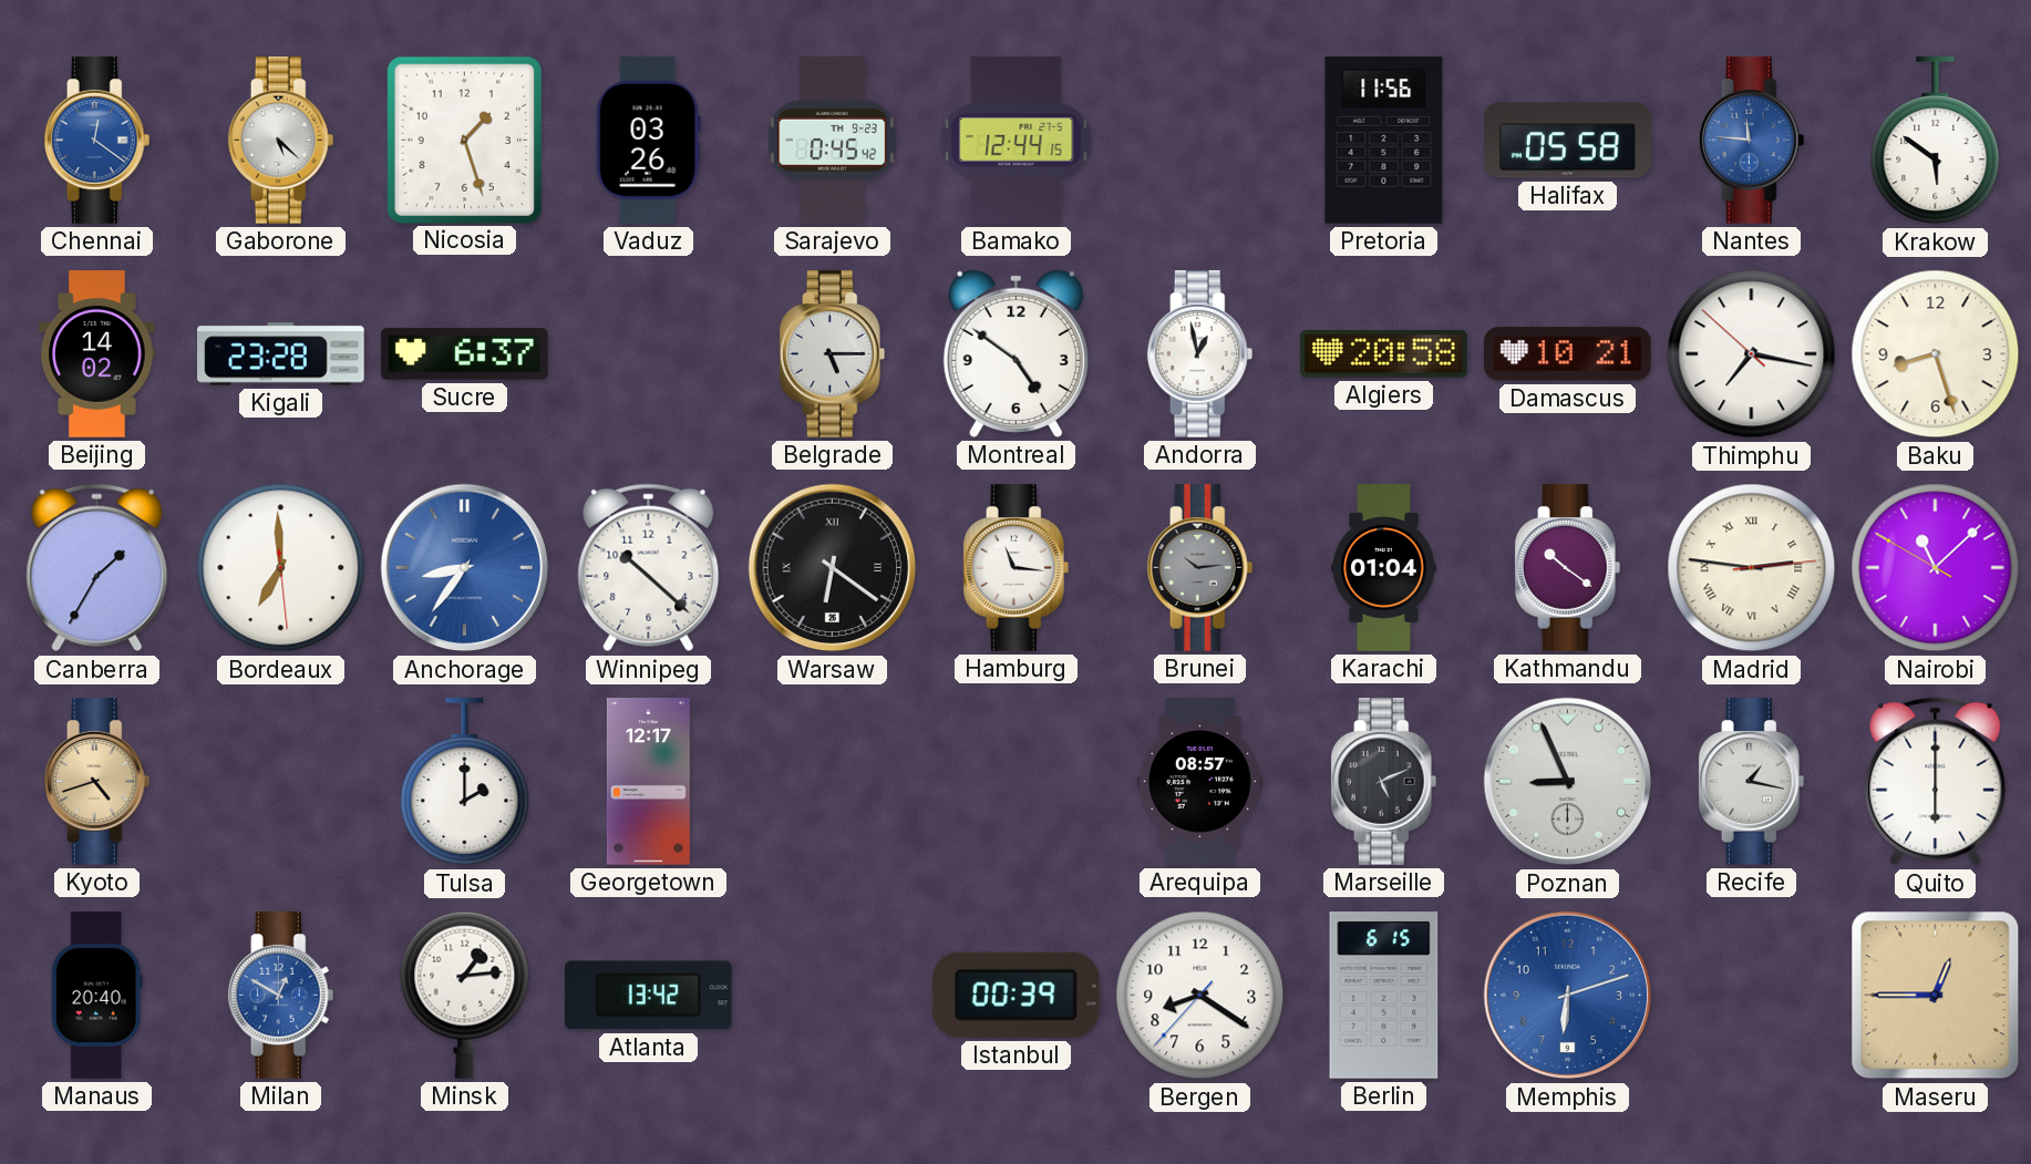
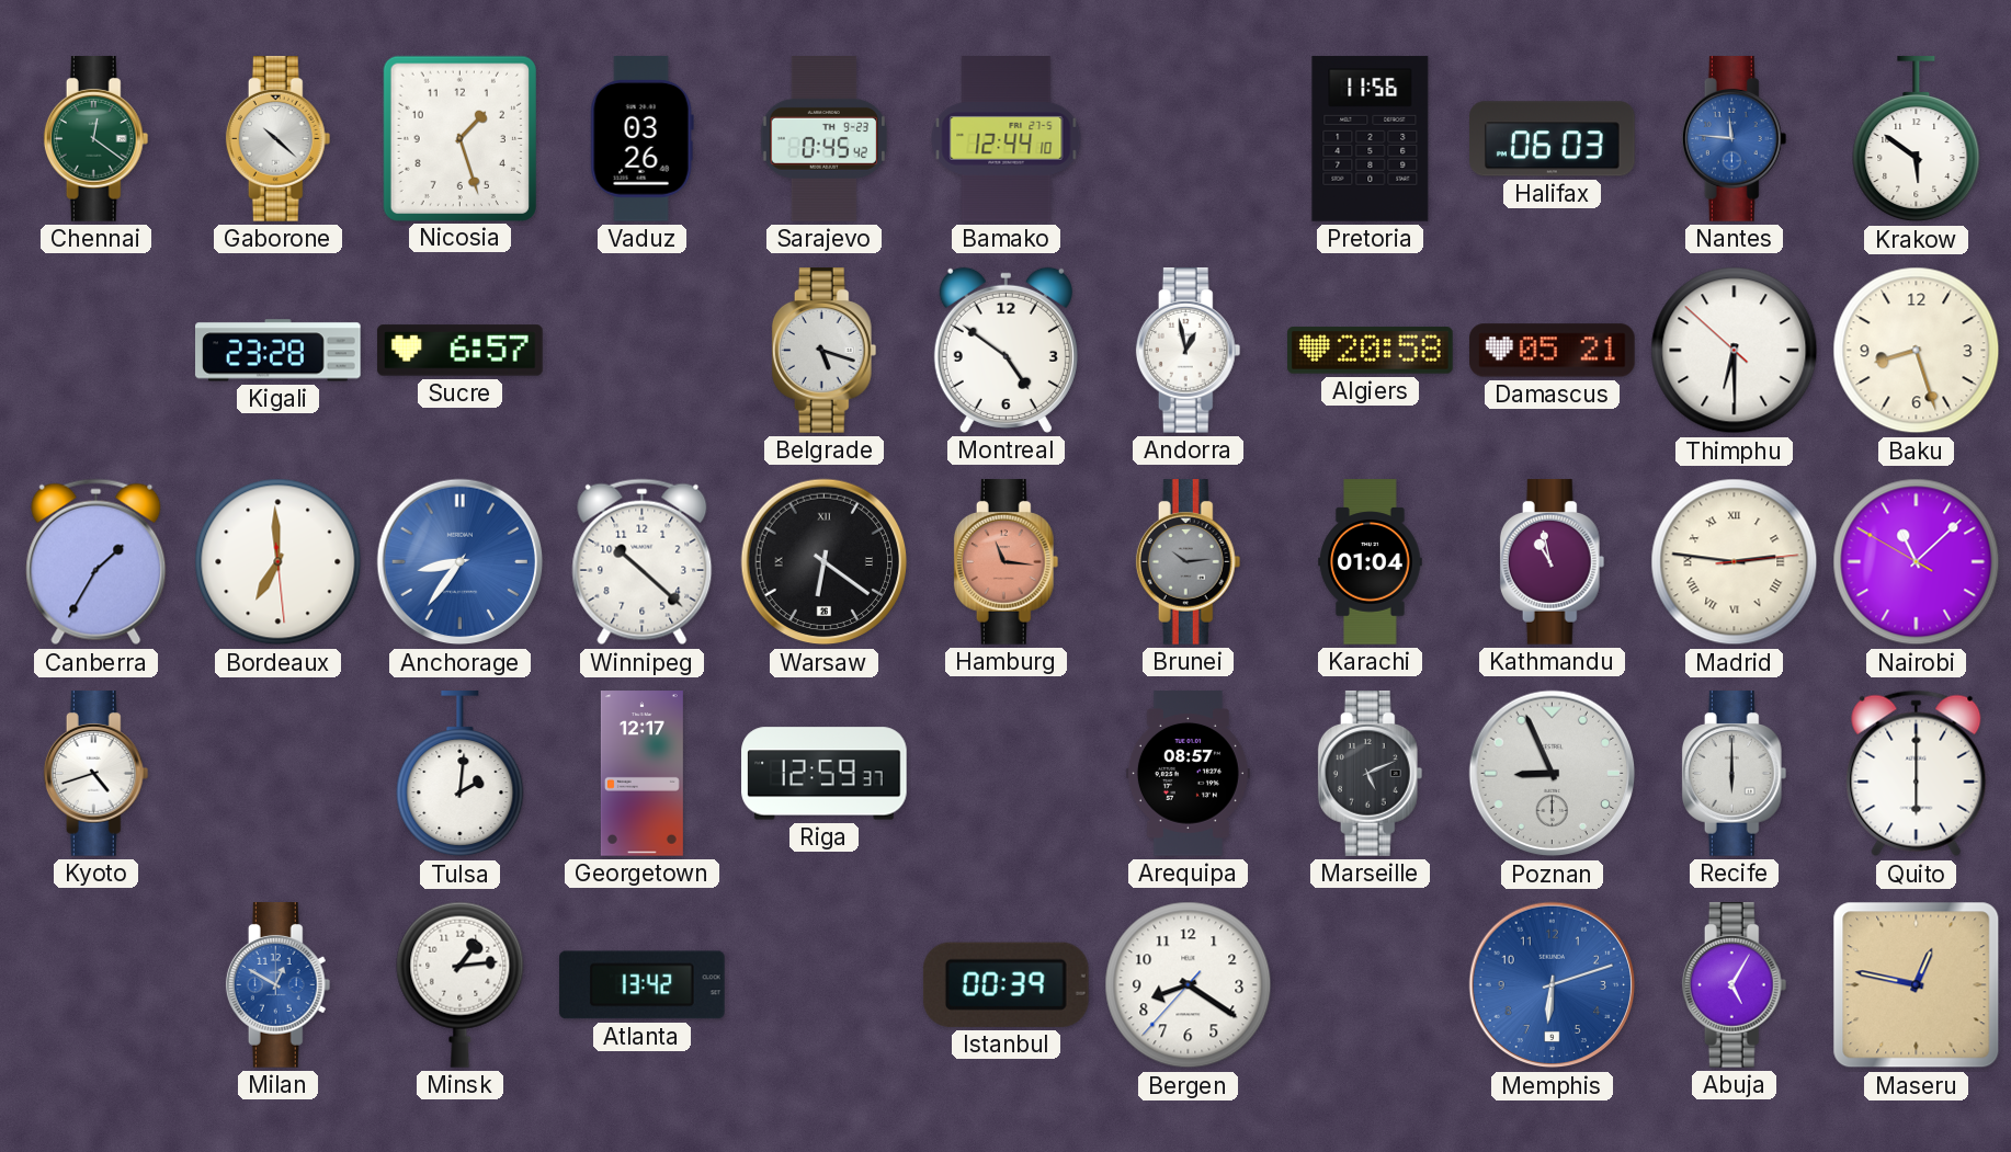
Chennai dial: blue -> green
Gaborone: 5:22 -> 10:22
Bamako: 12:44:15 -> 12:44:10
Halifax: 05:58 -> 06:03
Beijing: 14:02 -> none
Sucre: 6:37 -> 6:57
Belgrade: 5:15 -> 5:18
Damascus: 10:21 -> 05:21
Thimphu: 7:16 -> 6:29
Hamburg dial: white -> salmon
Kathmandu: 10:21 -> 10:58
Kyoto dial: champagne -> white
Tulsa: 2:00 -> 2:01
Riga: none -> 12:59
Recife: 1:17 -> 6:00
Manaus: 20:40 -> none
Berlin: 6:15 -> none
Abuja: none -> 5:05
Maseru: 12:45 -> 12:47
